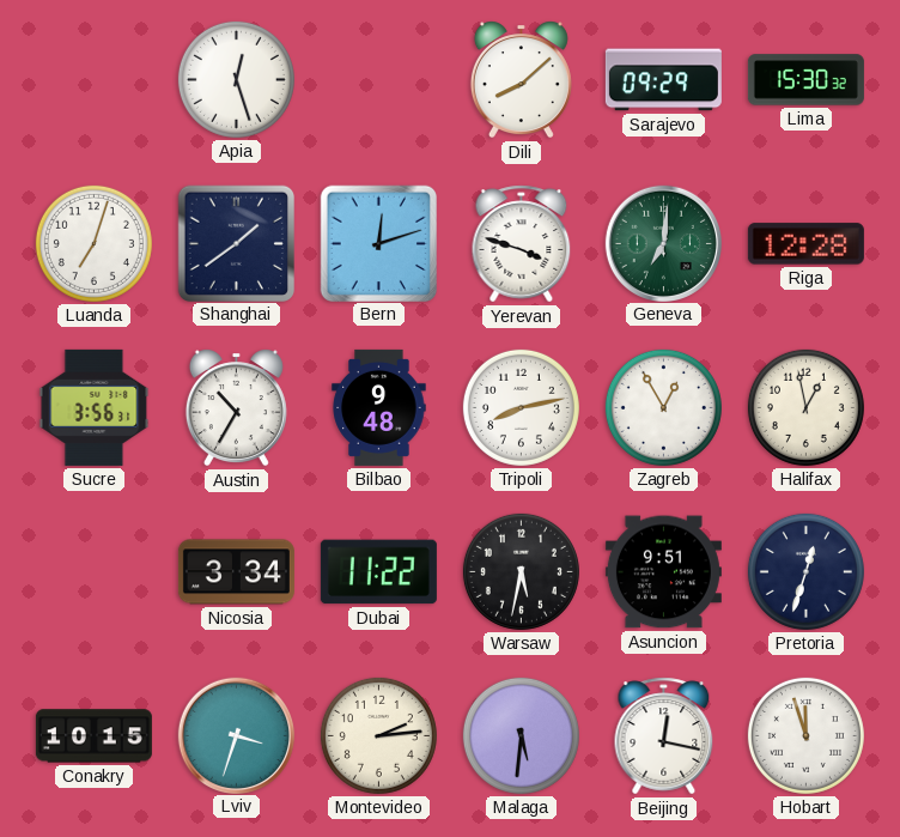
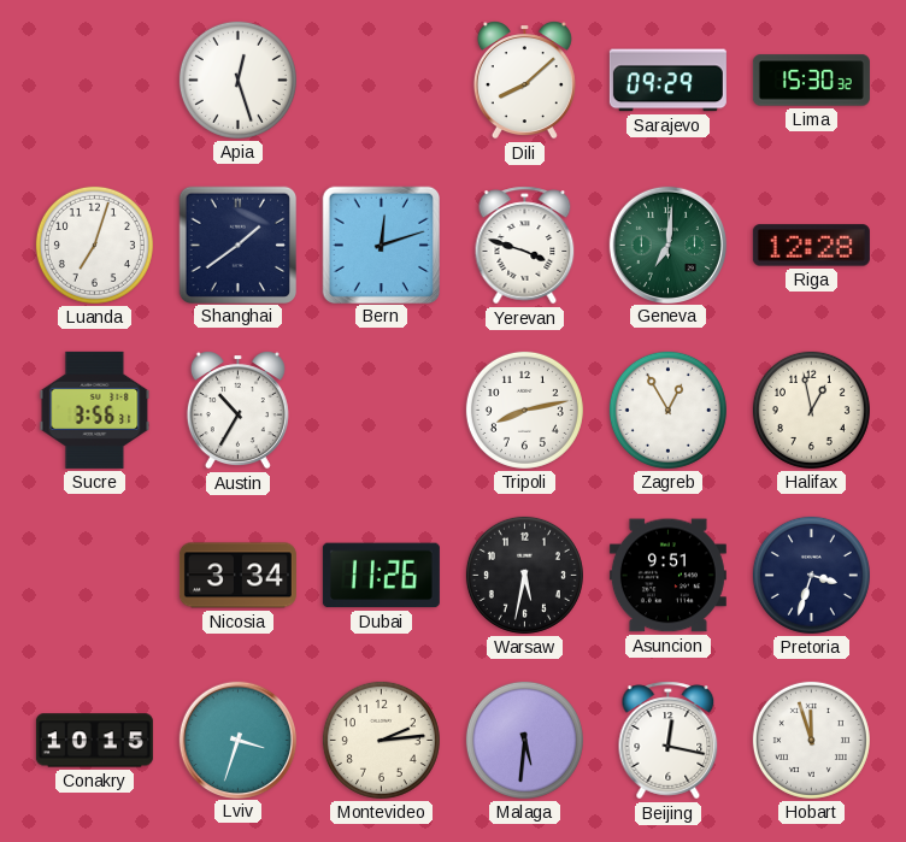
Bilbao: 9:48 -> none
Dubai: 11:22 -> 11:26
Pretoria: 12:33 -> 3:33
